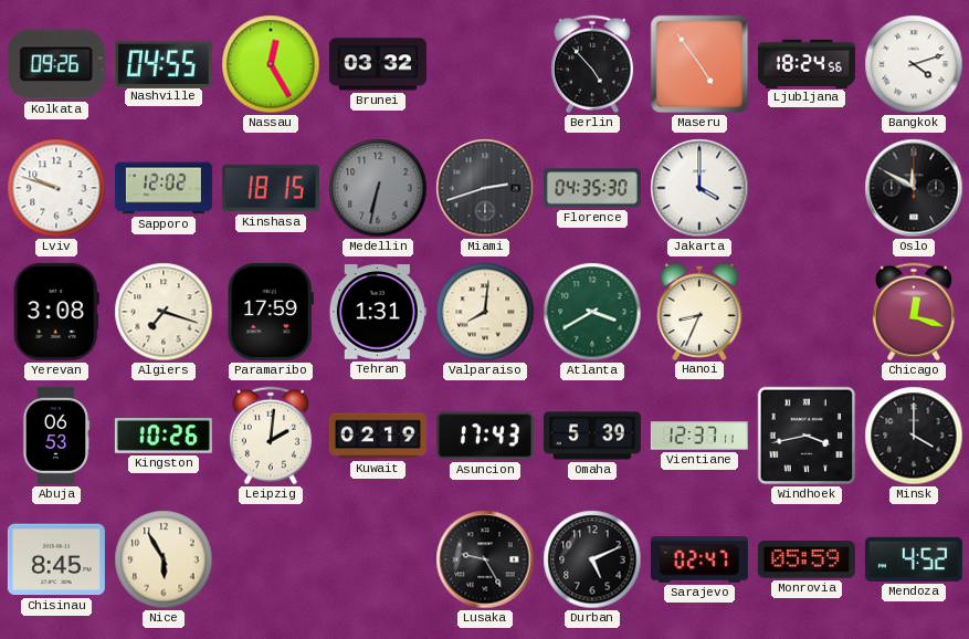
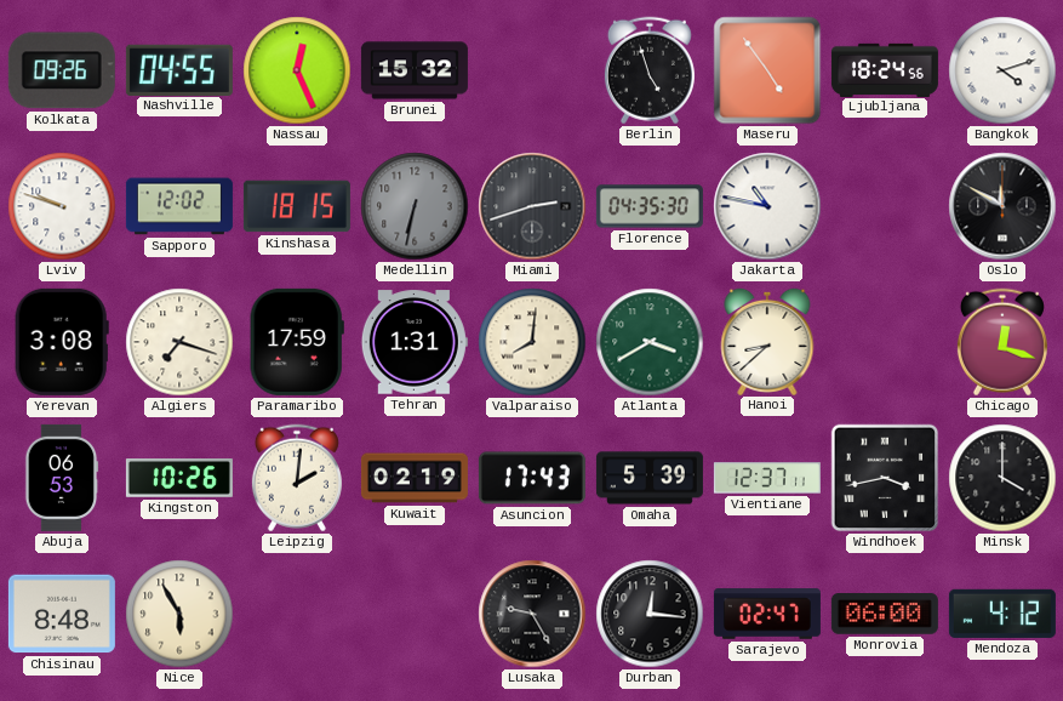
Nassau: 12:25 -> 12:26
Brunei: 03:32 -> 15:32
Berlin: 4:53 -> 4:57
Jakarta: 4:00 -> 10:47
Hanoi: 8:34 -> 8:38
Chisinau: 8:45 -> 8:48
Durban: 5:11 -> 12:16
Monrovia: 05:59 -> 06:00
Mendoza: 4:52 -> 4:12
